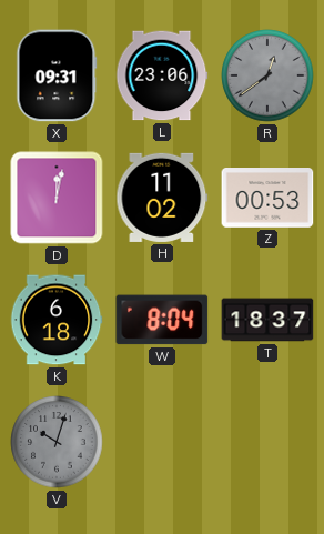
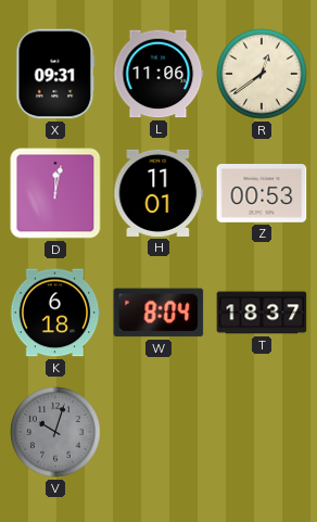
L: 23:06 -> 11:06
R dial: grey -> cream
H: 11:02 -> 11:01
